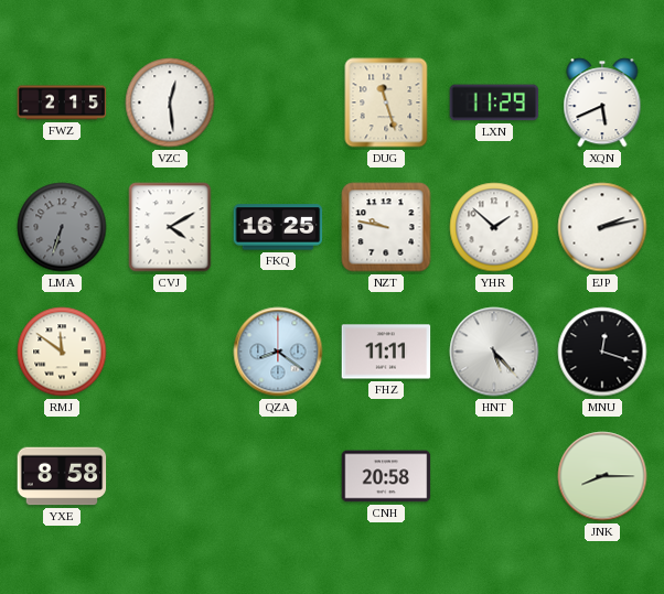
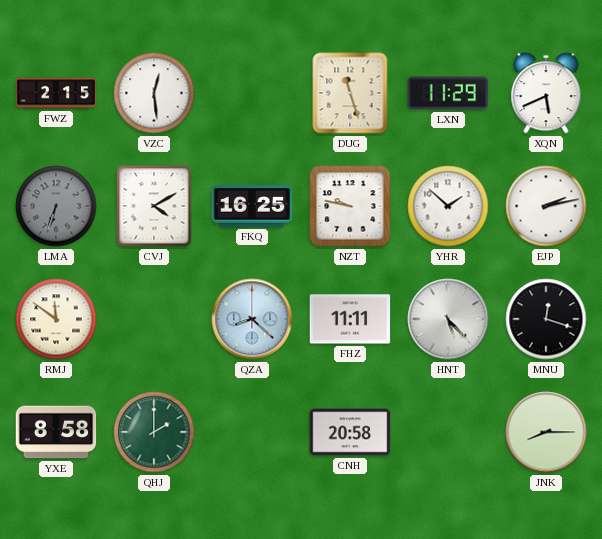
QZA: 8:21 -> 8:22
QHJ: none -> 2:00
